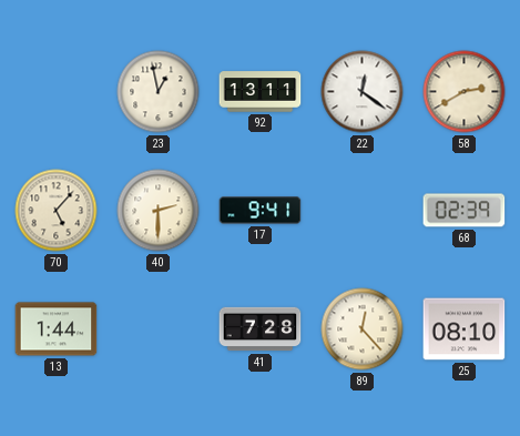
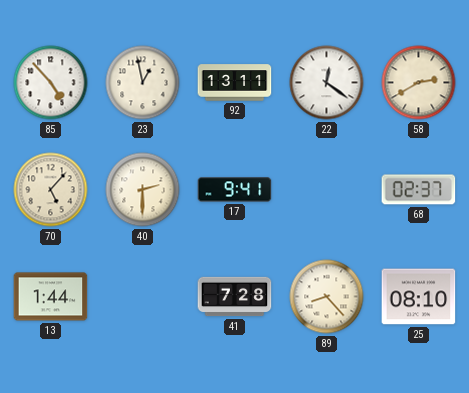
85: none -> 4:53
68: 02:39 -> 02:37
89: 12:23 -> 8:23
